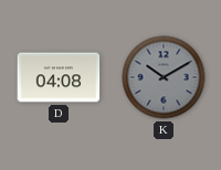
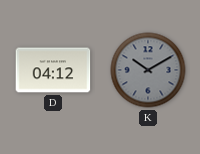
D: 04:08 -> 04:12
